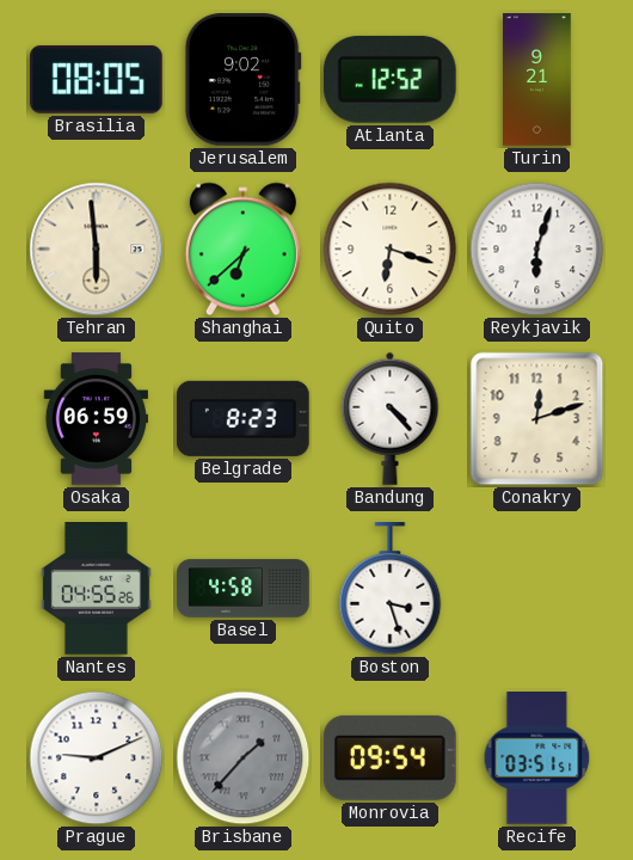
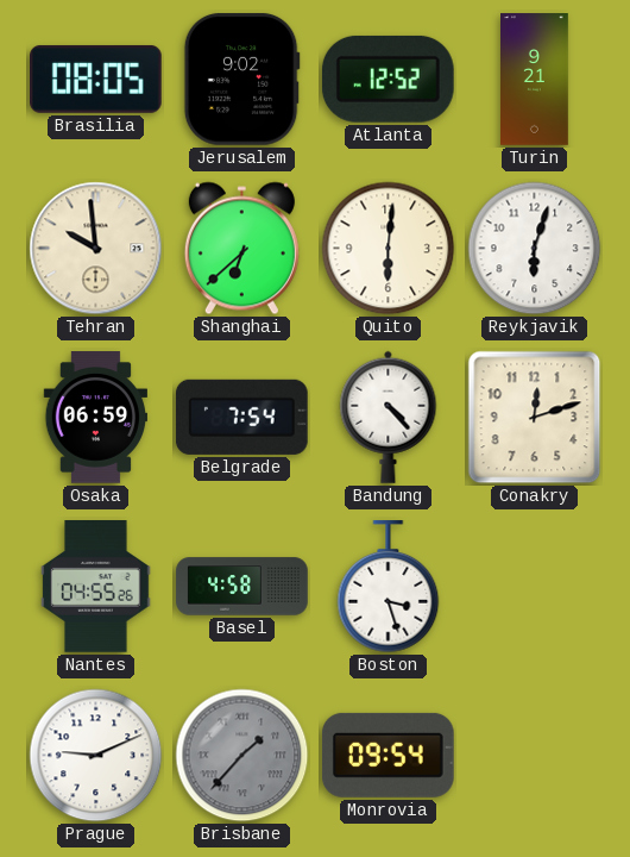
Tehran: 5:59 -> 9:59
Quito: 6:18 -> 6:01
Belgrade: 8:23 -> 7:54
Recife: 03:51 -> none
